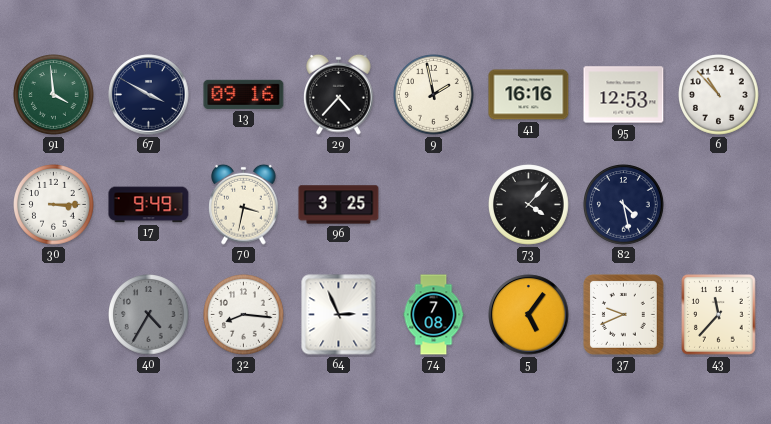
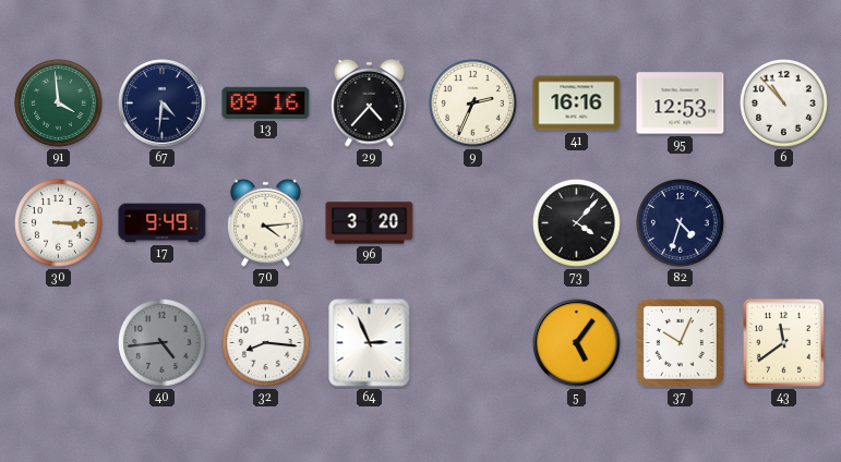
67: 3:50 -> 4:31
9: 1:58 -> 2:34
70: 3:32 -> 4:14
96: 3:25 -> 3:20
82: 4:28 -> 4:33
40: 4:35 -> 4:44
74: 7:08 -> none
37: 9:41 -> 10:04
43: 11:37 -> 11:39
